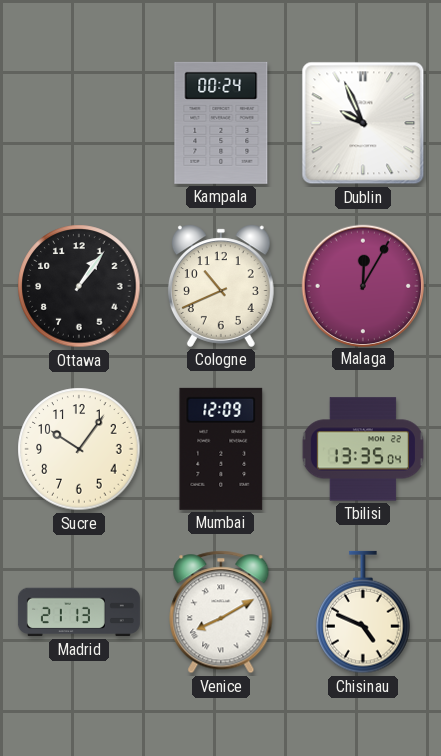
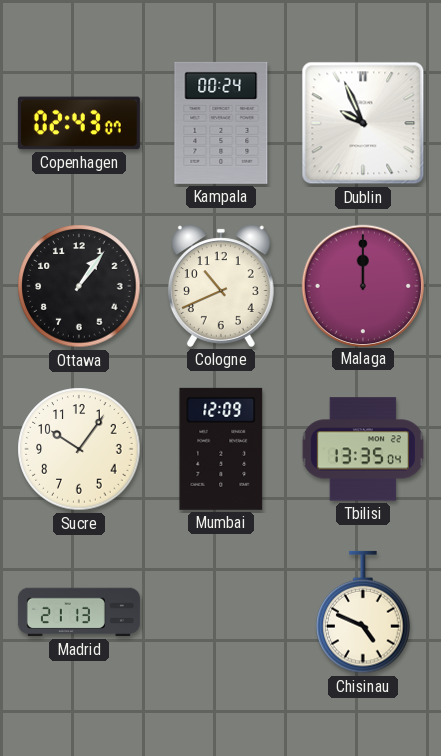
Copenhagen: none -> 02:43
Malaga: 12:05 -> 12:00
Venice: 8:10 -> none
